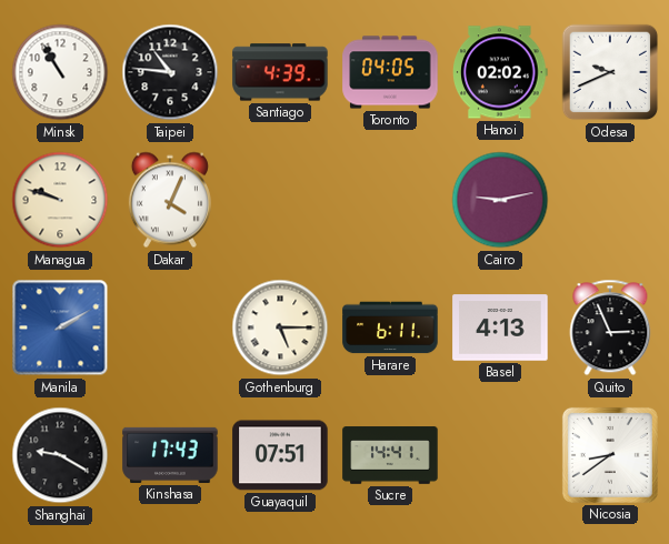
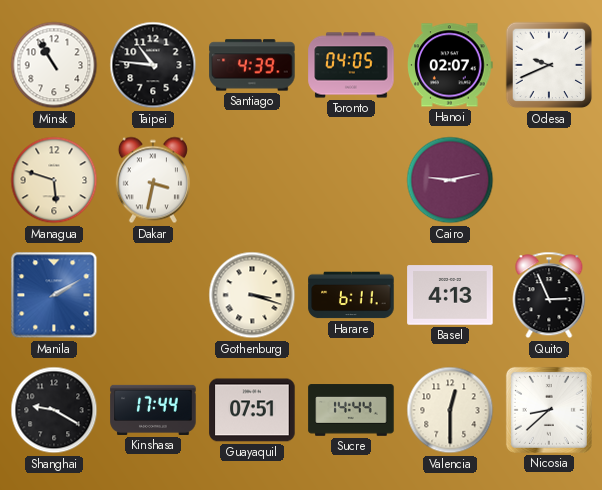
Hanoi: 02:02 -> 02:07
Managua: 9:48 -> 5:48
Dakar: 4:04 -> 3:32
Gothenburg: 5:15 -> 3:18
Kinshasa: 17:43 -> 17:44
Sucre: 14:41 -> 14:44
Valencia: none -> 12:30
Nicosia: 8:39 -> 8:38
